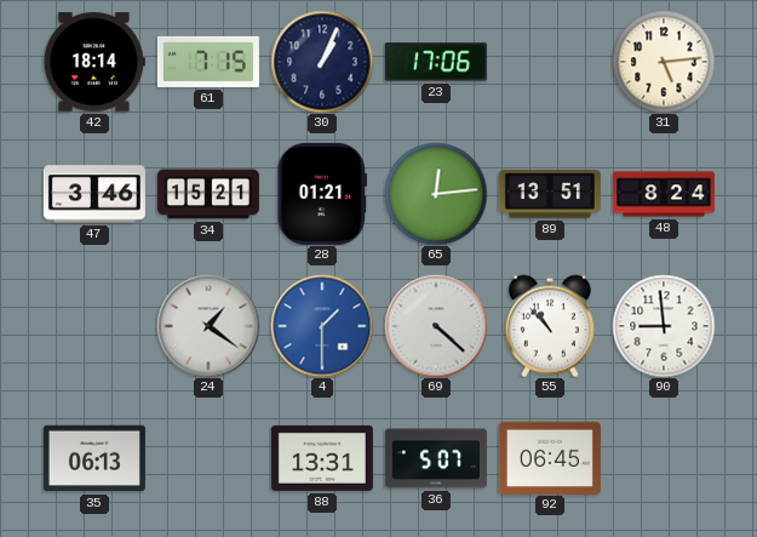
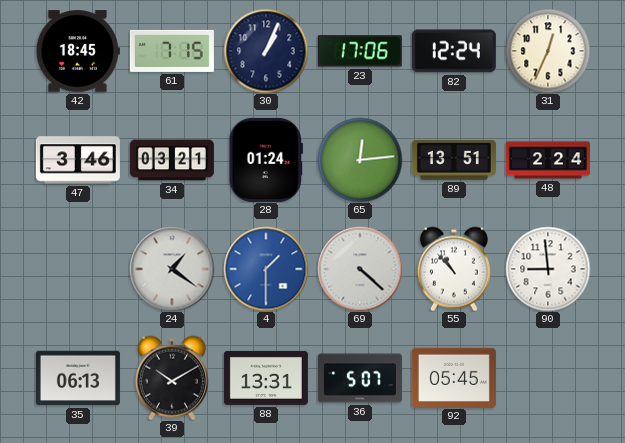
42: 18:14 -> 18:45
82: none -> 12:24
31: 5:14 -> 12:34
34: 15:21 -> 03:21
28: 01:21 -> 01:24
48: 8:24 -> 2:24
39: none -> 10:10
92: 06:45 -> 05:45
